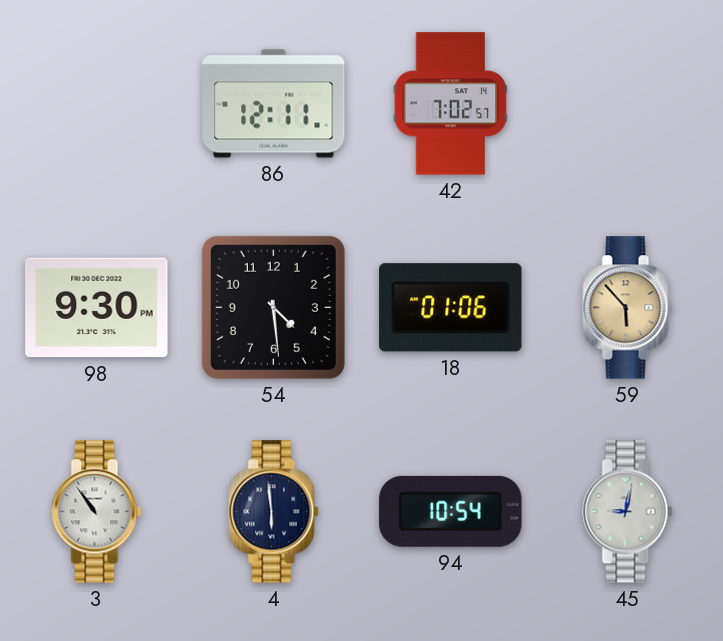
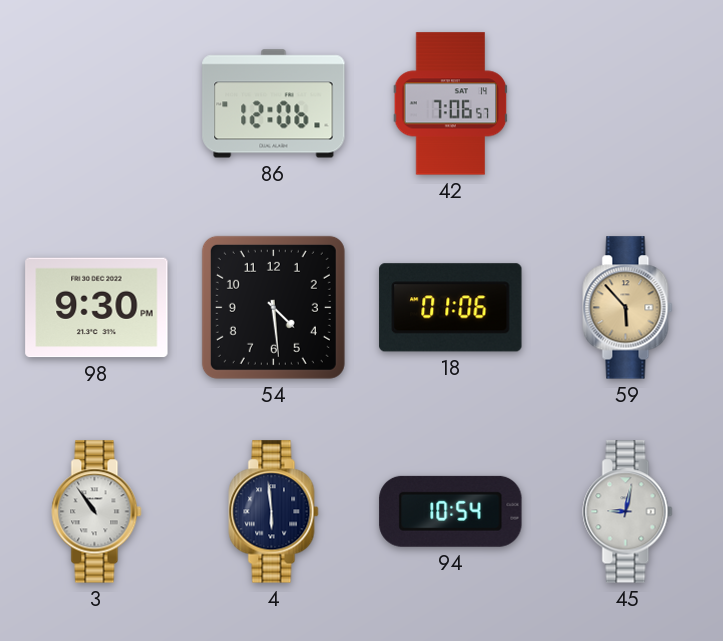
86: 12:11 -> 12:06
42: 7:02 -> 7:06
